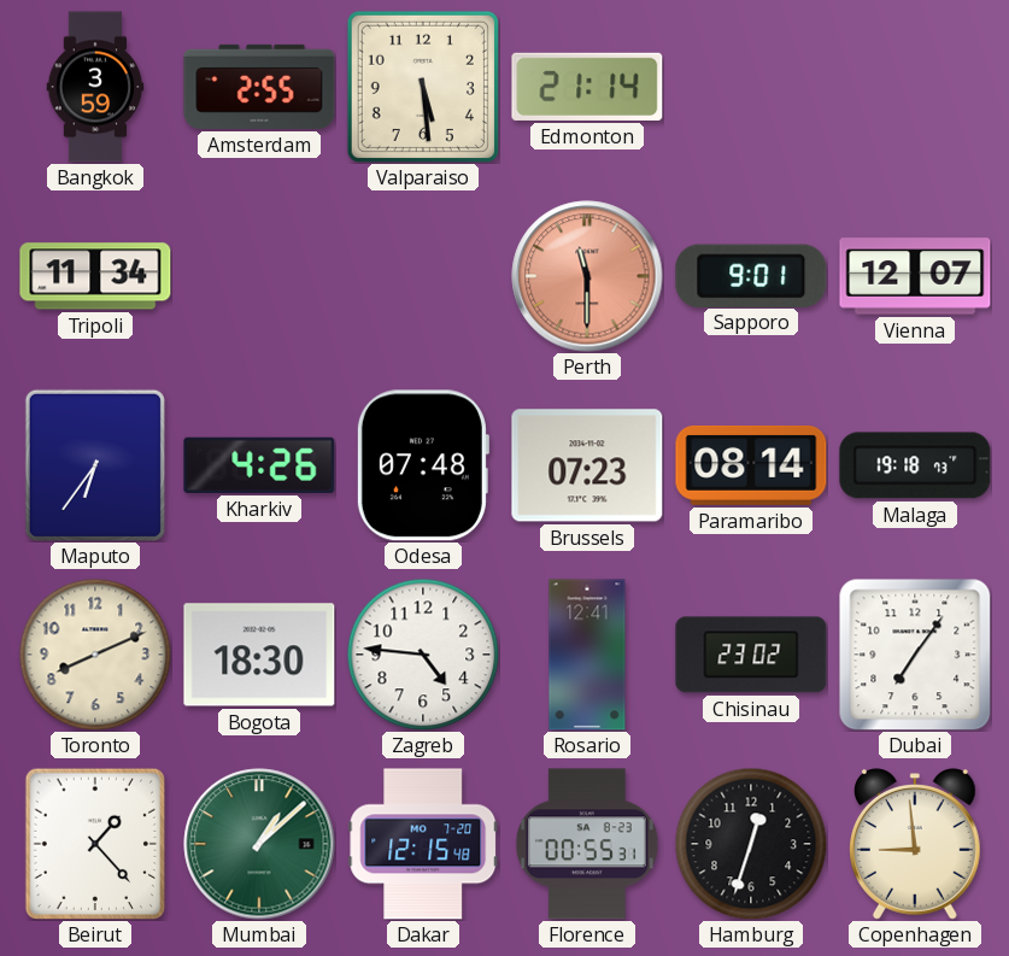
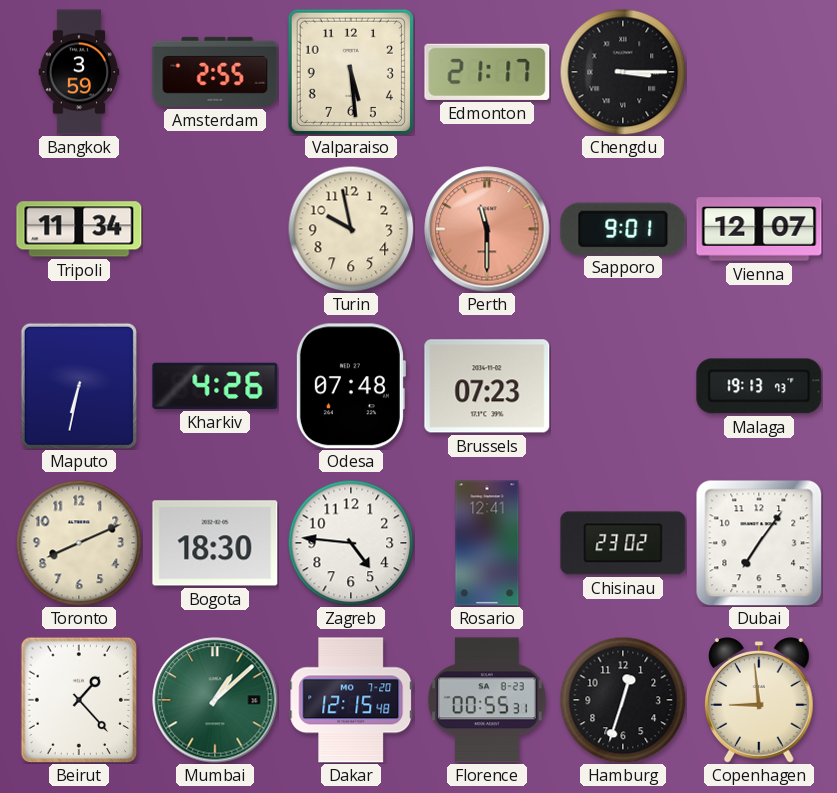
Edmonton: 21:14 -> 21:17
Chengdu: none -> 3:15
Turin: none -> 9:58
Maputo: 6:36 -> 6:32
Paramaribo: 08:14 -> none
Malaga: 19:18 -> 19:13
